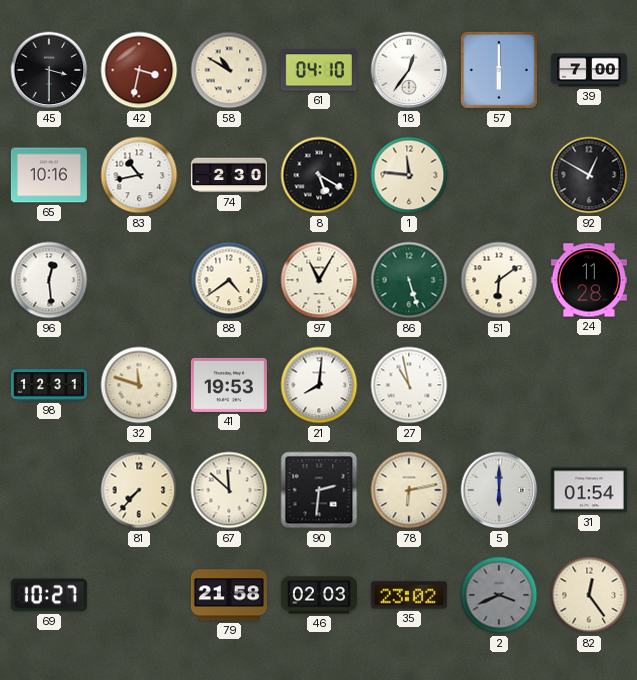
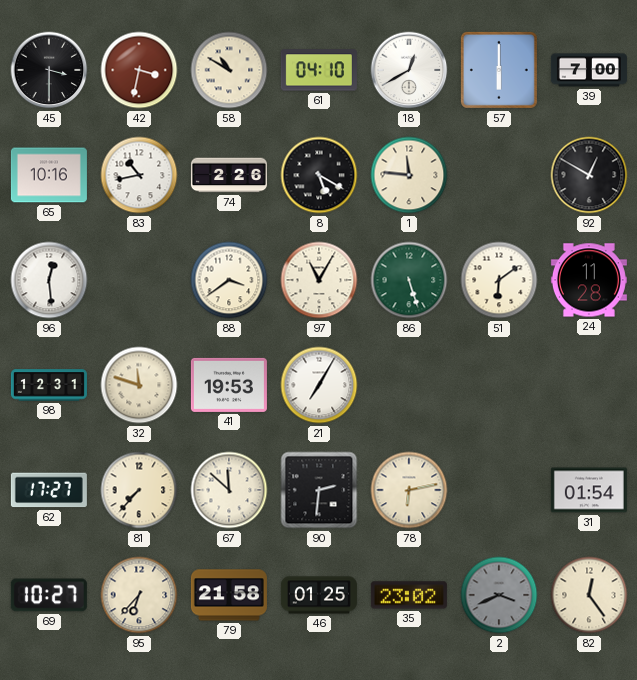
18: 12:36 -> 12:40
74: 2:30 -> 2:26
88: 4:39 -> 3:39
21: 8:01 -> 7:05
27: 10:58 -> none
62: none -> 17:27
5: 6:00 -> none
95: none -> 6:37
46: 02:03 -> 01:25
